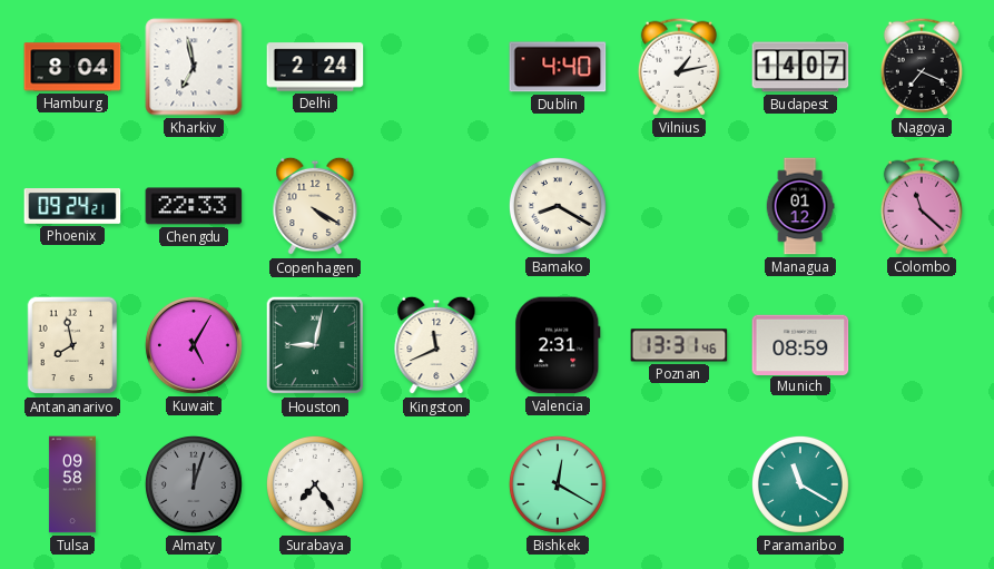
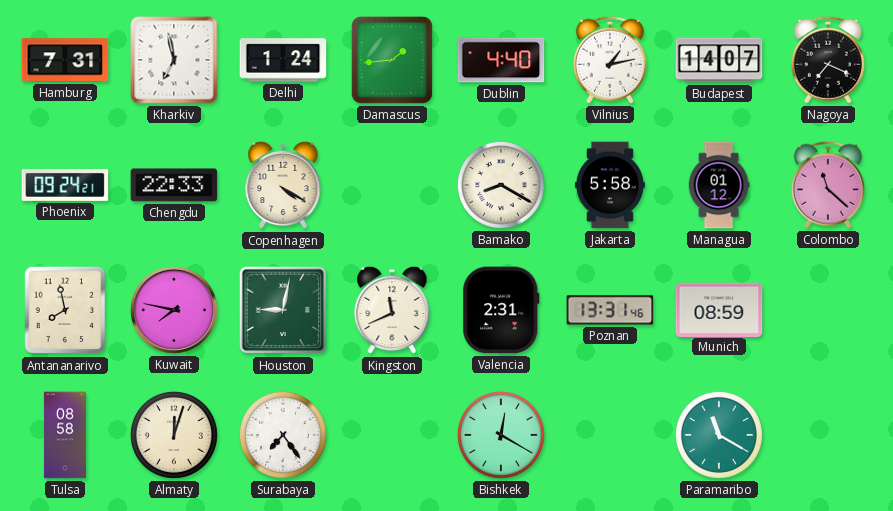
Hamburg: 8:04 -> 7:31
Delhi: 2:24 -> 1:24
Damascus: none -> 1:44
Jakarta: none -> 5:58
Kuwait: 5:05 -> 7:47
Tulsa: 09:58 -> 08:58
Almaty dial: grey -> cream
